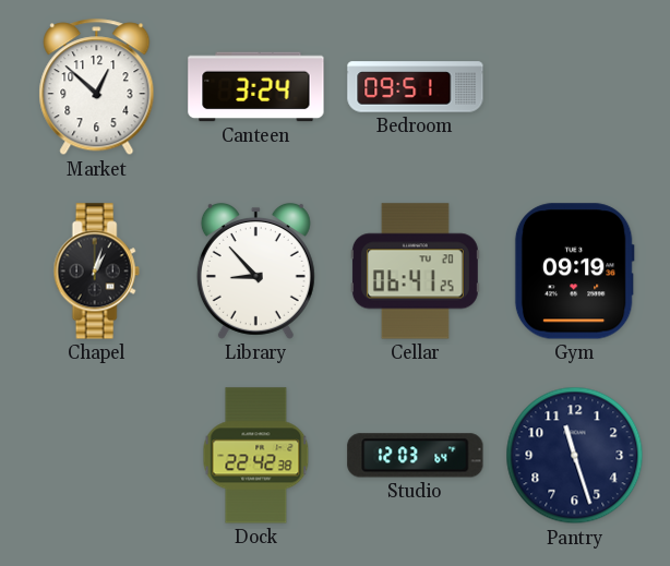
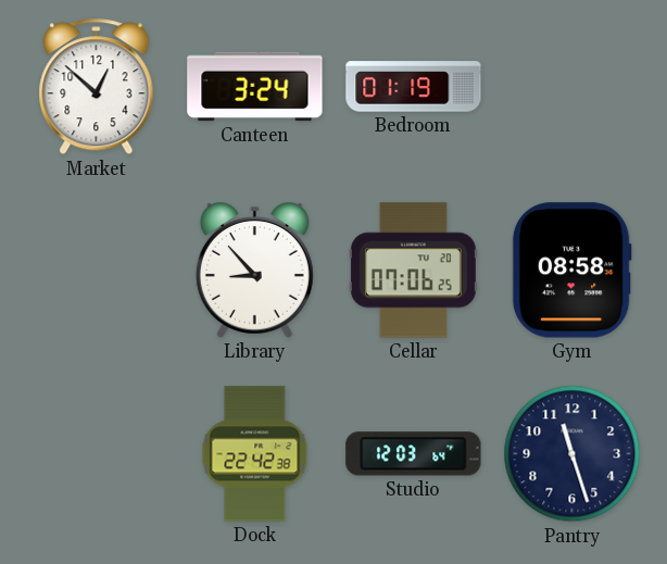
Bedroom: 09:51 -> 01:19
Chapel: 1:03 -> none
Cellar: 06:41 -> 07:06
Gym: 09:19 -> 08:58
